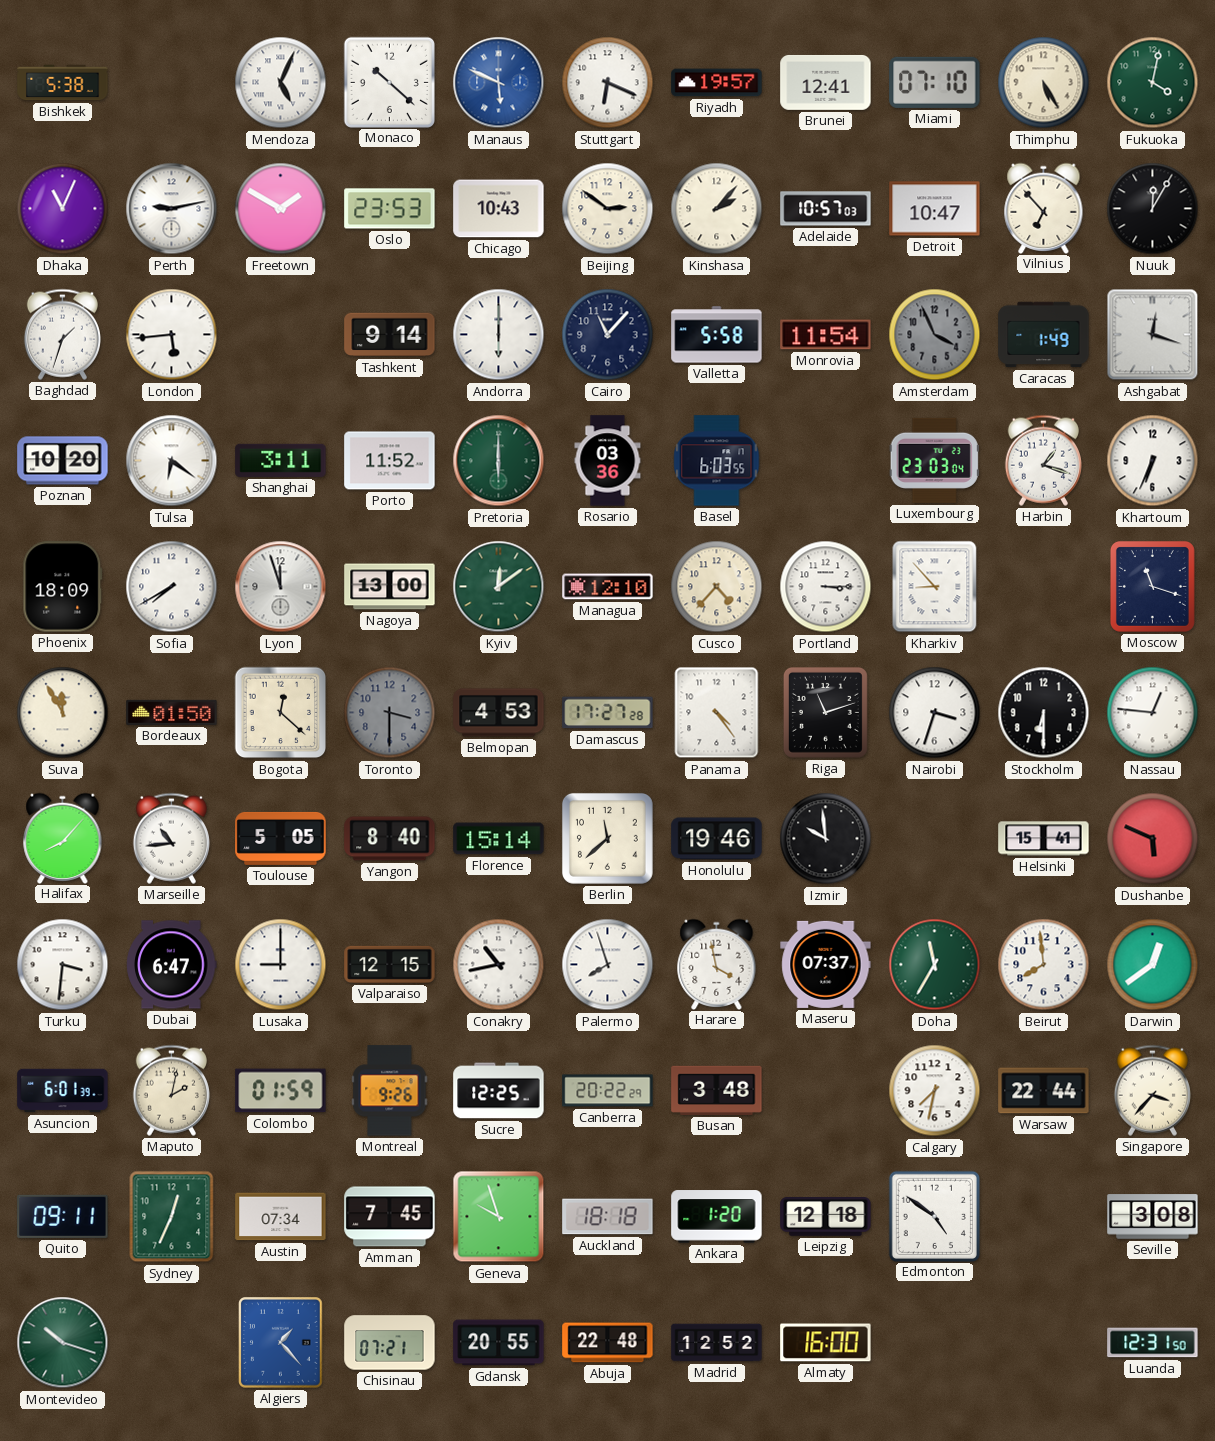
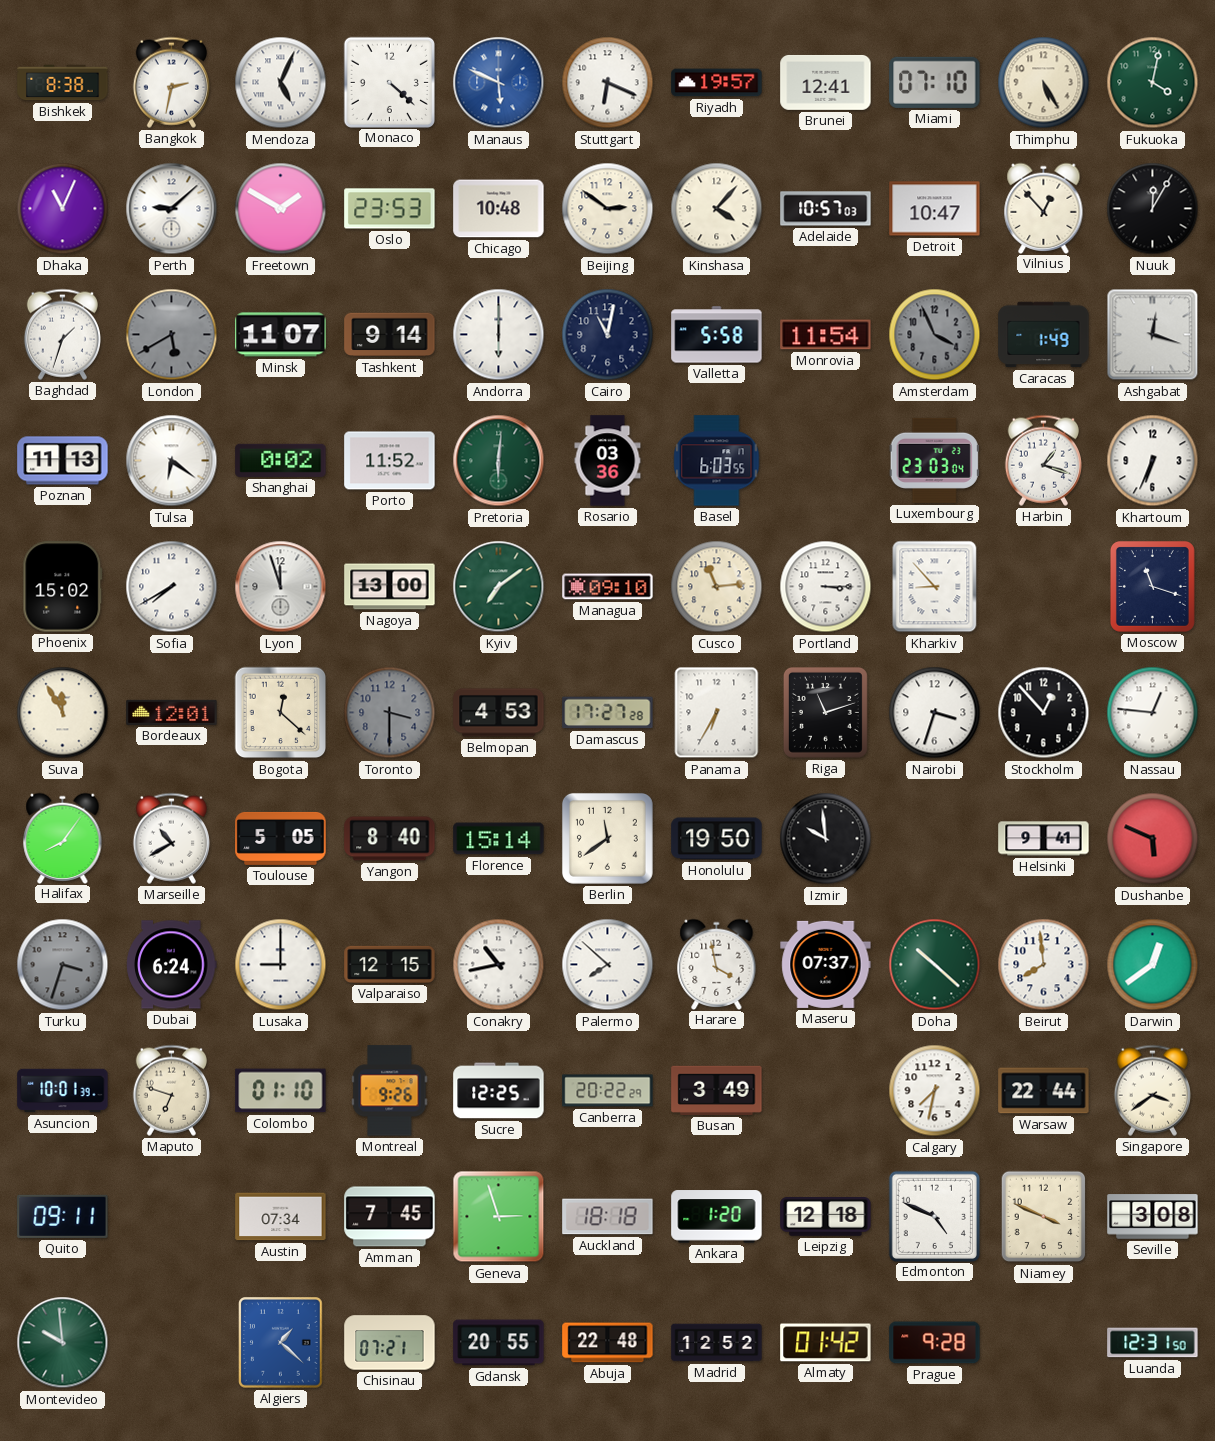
Bishkek: 5:38 -> 8:38
Bangkok: none -> 2:32
Monaco: 10:22 -> 4:22
Perth: 9:13 -> 9:08
Chicago: 10:43 -> 10:48
Kinshasa: 2:07 -> 4:07
Vilnius: 6:53 -> 12:53
London: 5:44 -> 5:40
London dial: white -> grey
Minsk: none -> 11:07
Cairo: 11:07 -> 11:02
Poznan: 10:20 -> 11:13
Shanghai: 3:11 -> 0:02
Pretoria: 6:00 -> 6:01
Phoenix: 18:09 -> 15:02
Kyiv: 12:09 -> 7:09
Managua: 12:10 -> 09:10
Cusco: 4:37 -> 11:14
Bordeaux: 01:50 -> 12:01
Panama: 4:24 -> 6:35
Stockholm: 6:30 -> 12:53
Halifax: 8:07 -> 8:06
Marseille: 10:44 -> 10:40
Berlin: 11:38 -> 11:39
Honolulu: 19:46 -> 19:50
Helsinki: 15:41 -> 9:41
Turku: 3:31 -> 3:33
Turku dial: white -> grey
Dubai: 6:47 -> 6:24
Palermo: 7:57 -> 7:52
Doha: 11:35 -> 10:22
Asuncion: 6:01 -> 10:01
Maputo: 2:02 -> 6:48
Colombo: 01:59 -> 01:10
Busan: 3:48 -> 3:49
Singapore: 3:37 -> 3:39
Sydney: 12:34 -> none
Geneva: 9:57 -> 2:57
Edmonton: 4:51 -> 4:49
Niamey: none -> 3:49
Montevideo: 10:18 -> 9:59
Algiers: 1:23 -> 1:22
Almaty: 16:00 -> 01:42
Prague: none -> 9:28
